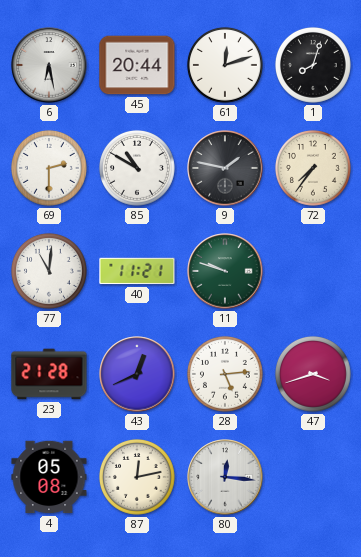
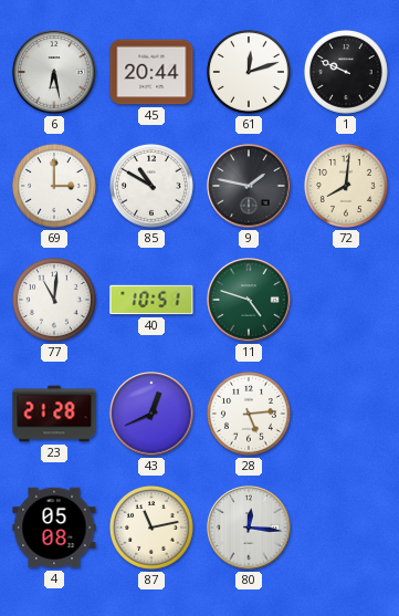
1: 8:03 -> 9:49
69: 2:30 -> 3:00
72: 7:36 -> 8:01
40: 11:21 -> 10:51
11: 9:48 -> 4:48
47: 3:42 -> none
87: 12:13 -> 11:13
